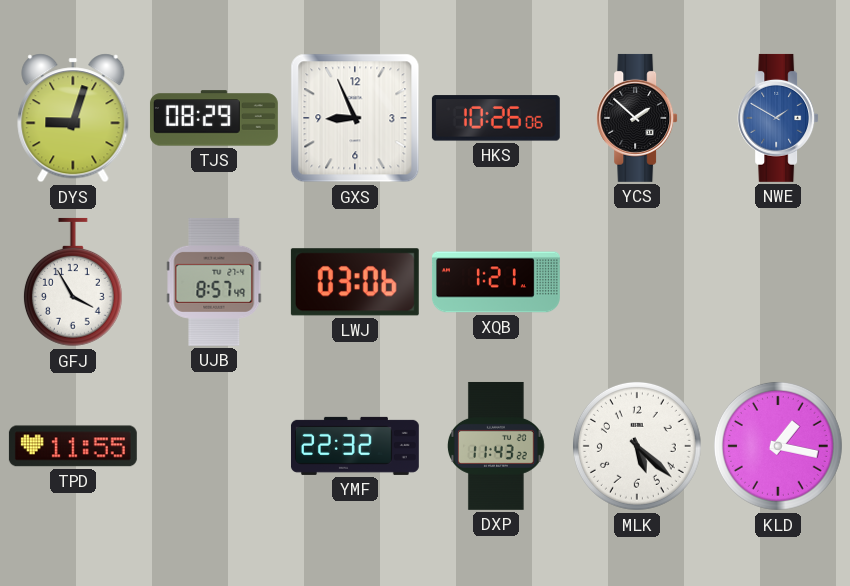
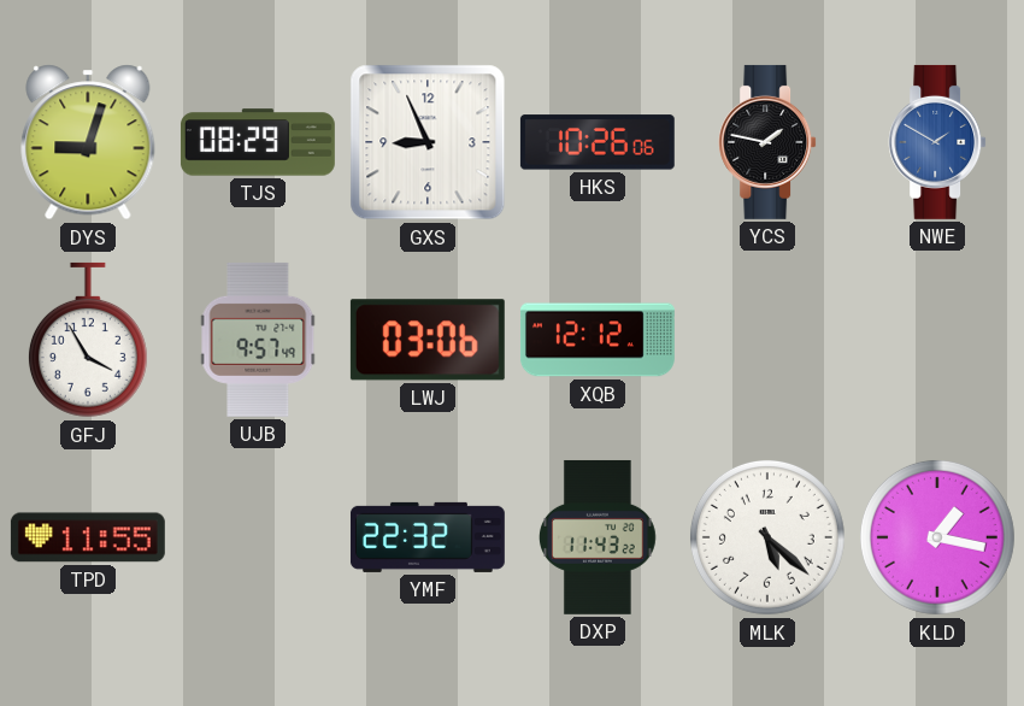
YCS: 1:52 -> 1:47
UJB: 8:57 -> 9:57
XQB: 1:21 -> 12:12
